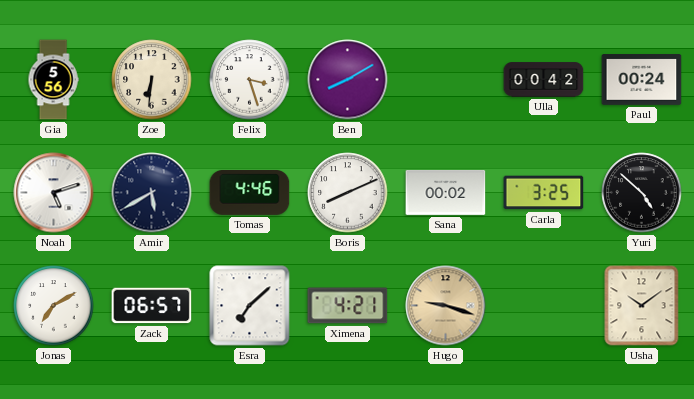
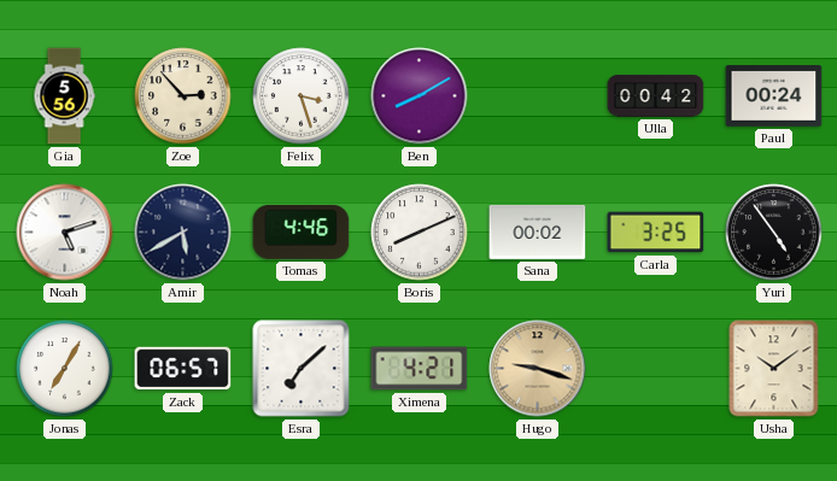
Zoe: 6:31 -> 2:53
Yuri: 4:52 -> 4:54
Jonas: 7:10 -> 7:05
